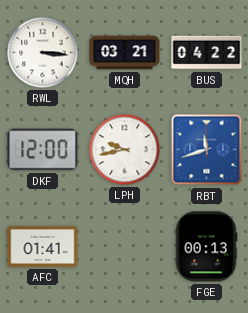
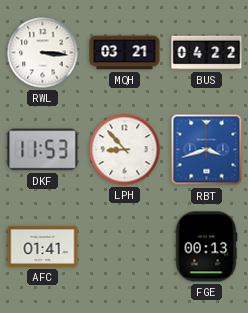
DKF: 12:00 -> 11:53
LPH: 9:43 -> 8:53
RBT: 11:42 -> 3:42
